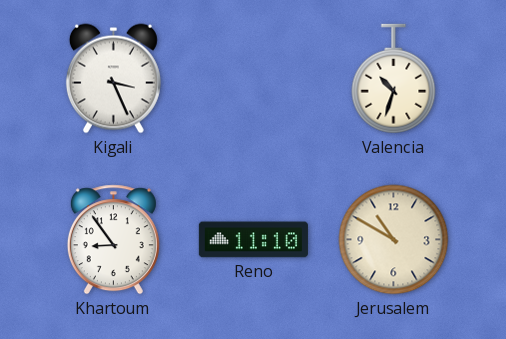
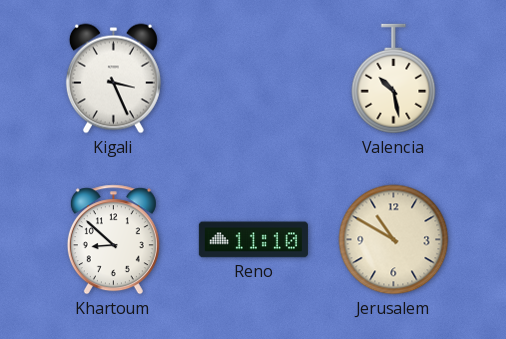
Valencia: 10:33 -> 10:28
Khartoum: 8:54 -> 8:52
